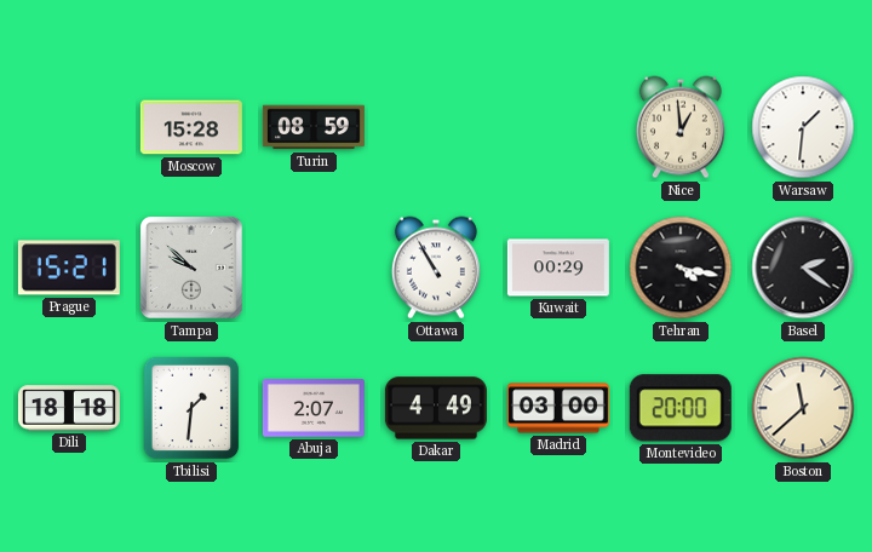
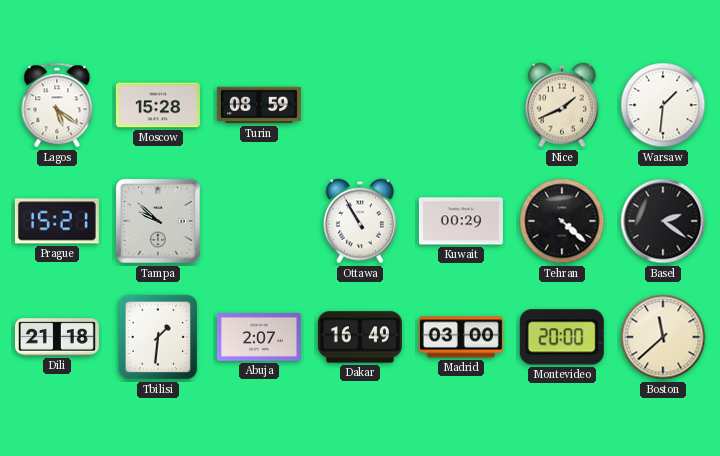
Lagos: none -> 5:21
Nice: 12:59 -> 1:41
Tehran: 4:17 -> 4:22
Dili: 18:18 -> 21:18
Dakar: 4:49 -> 16:49
